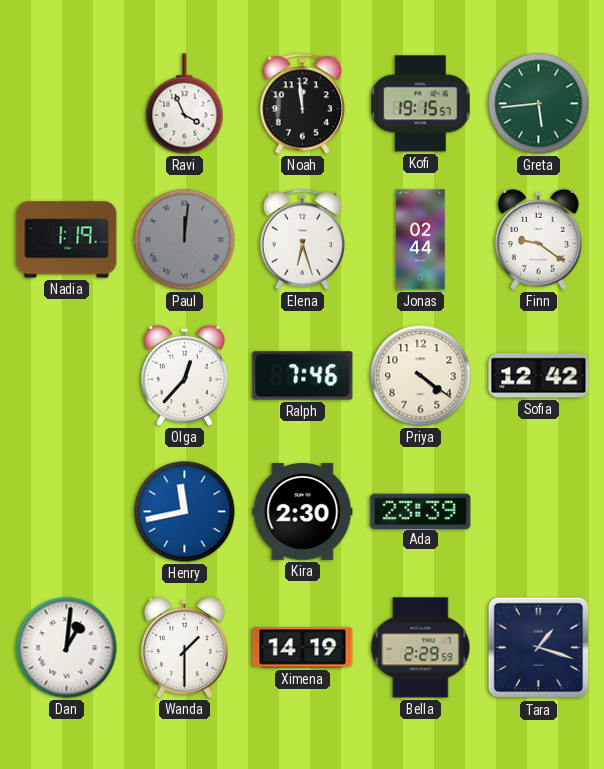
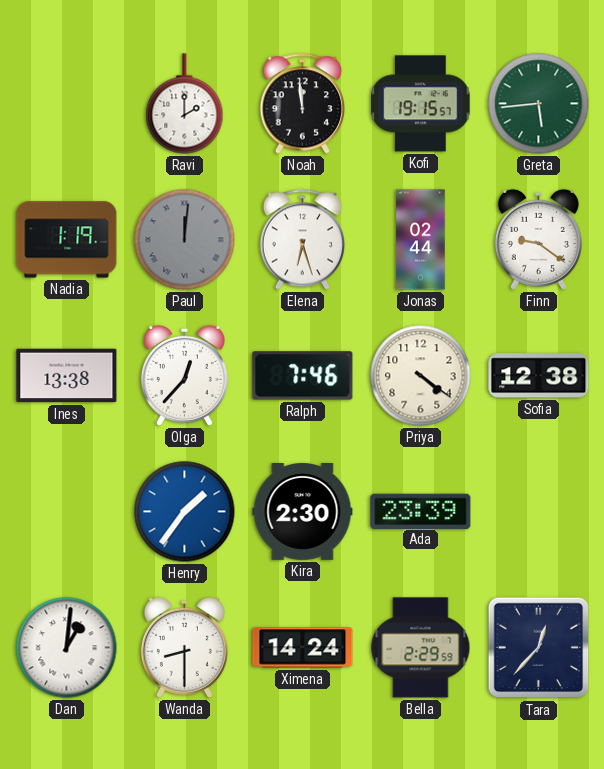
Ravi: 3:56 -> 2:00
Ines: none -> 13:38
Sofia: 12:42 -> 12:38
Henry: 11:43 -> 1:36
Wanda: 1:30 -> 8:30
Ximena: 14:19 -> 14:24
Tara: 1:18 -> 12:37
